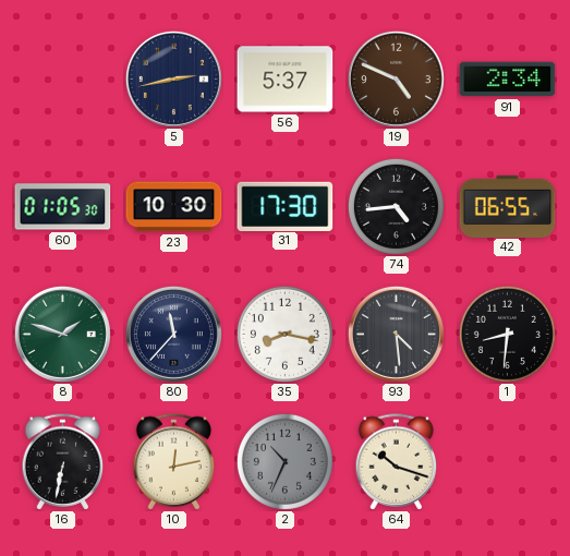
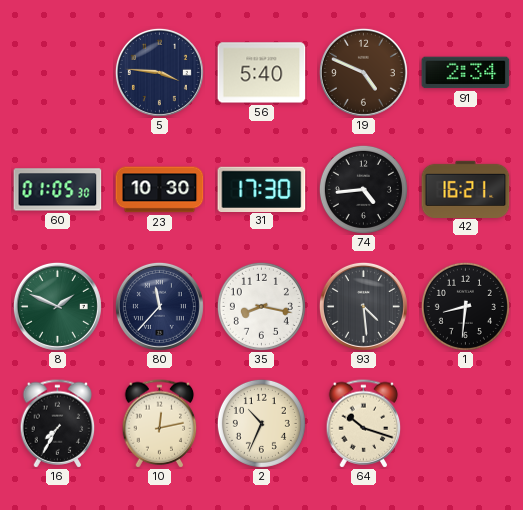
5: 2:43 -> 3:46
56: 5:37 -> 5:40
42: 06:55 -> 16:21
8: 1:48 -> 1:49
16: 6:32 -> 7:35
2 dial: grey -> cream
